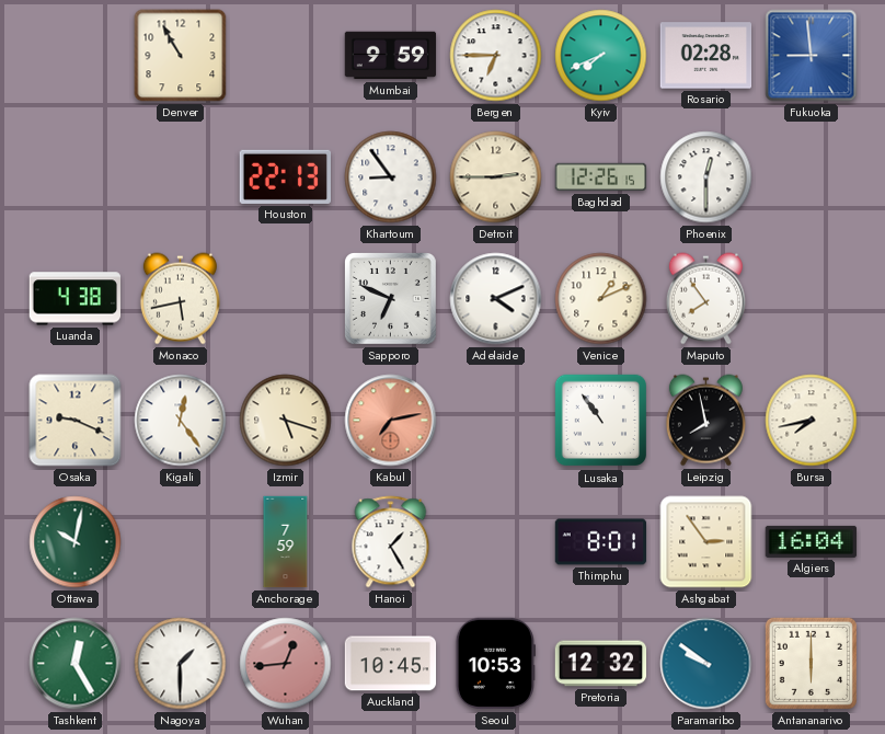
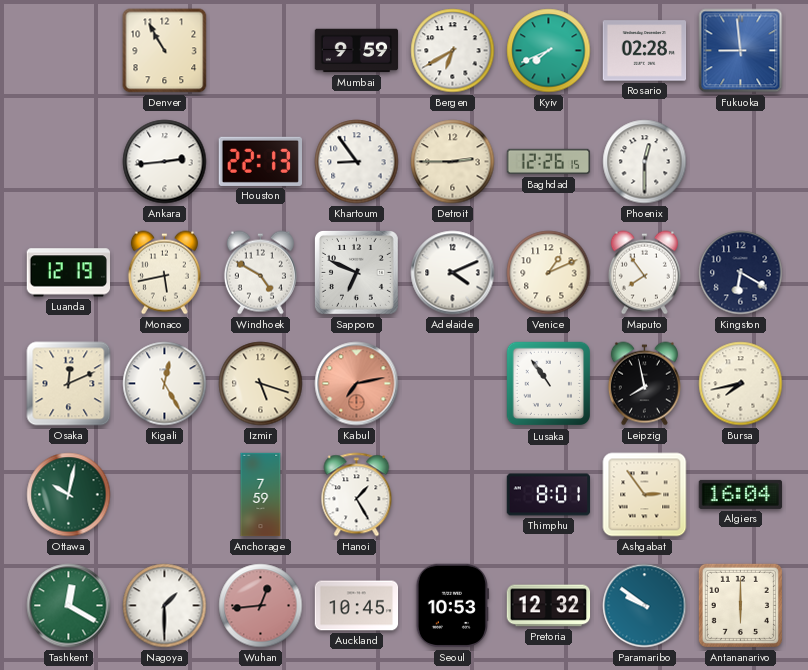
Bergen: 6:45 -> 6:40
Ankara: none -> 2:44
Luanda: 4:38 -> 12:19
Windhoek: none -> 4:50
Kingston: none -> 6:20
Osaka: 9:19 -> 12:11
Kigali: 12:24 -> 12:25
Tashkent: 12:25 -> 12:20
